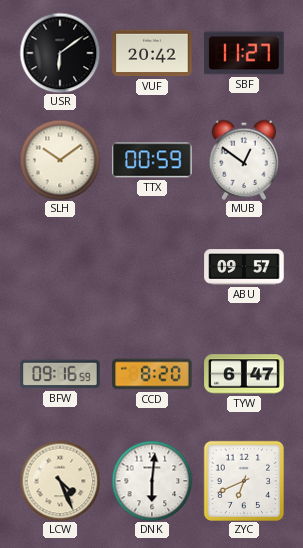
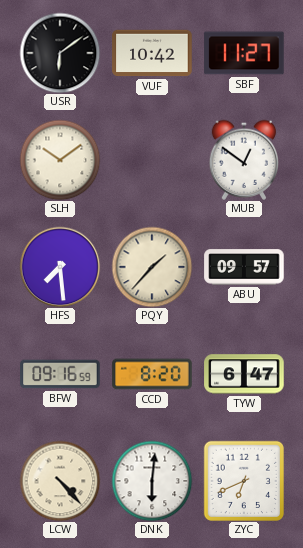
VUF: 20:42 -> 10:42
TTX: 00:59 -> none
HFS: none -> 7:29
PQY: none -> 1:37
LCW: 4:26 -> 4:23
